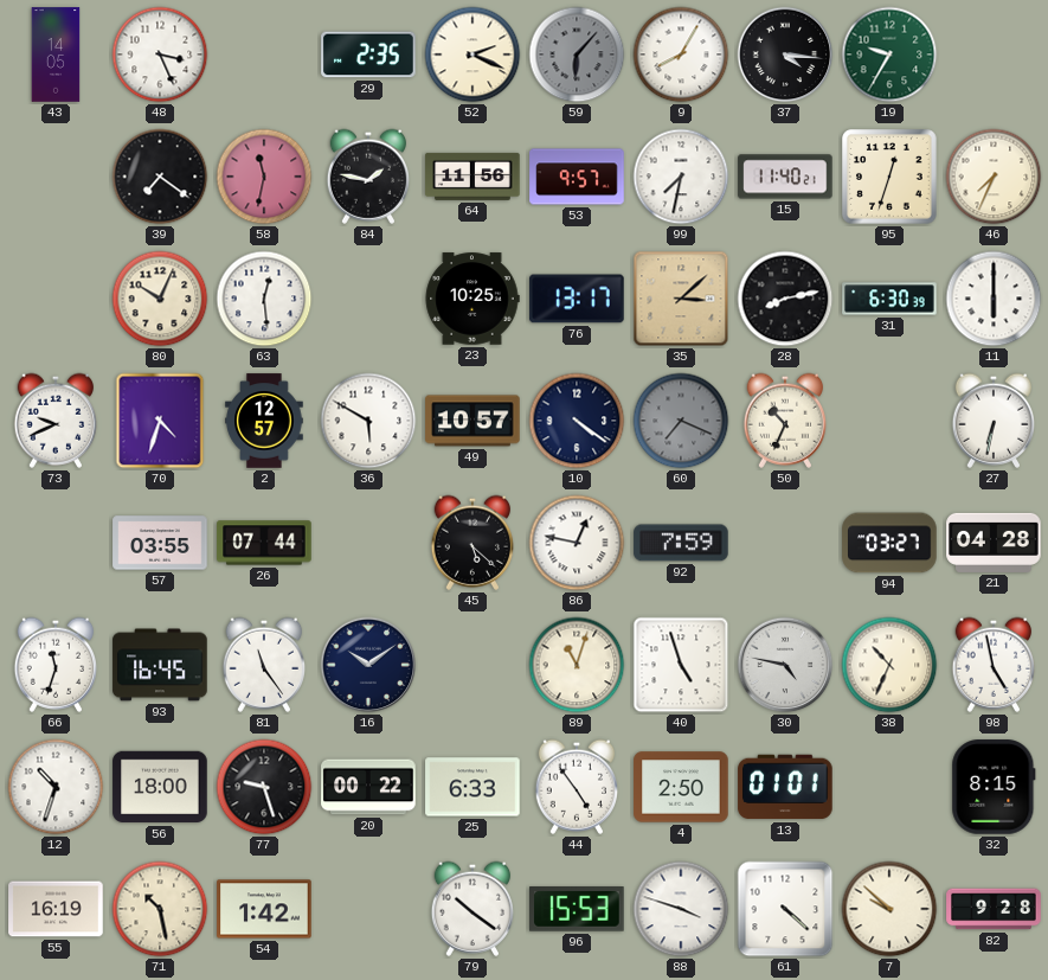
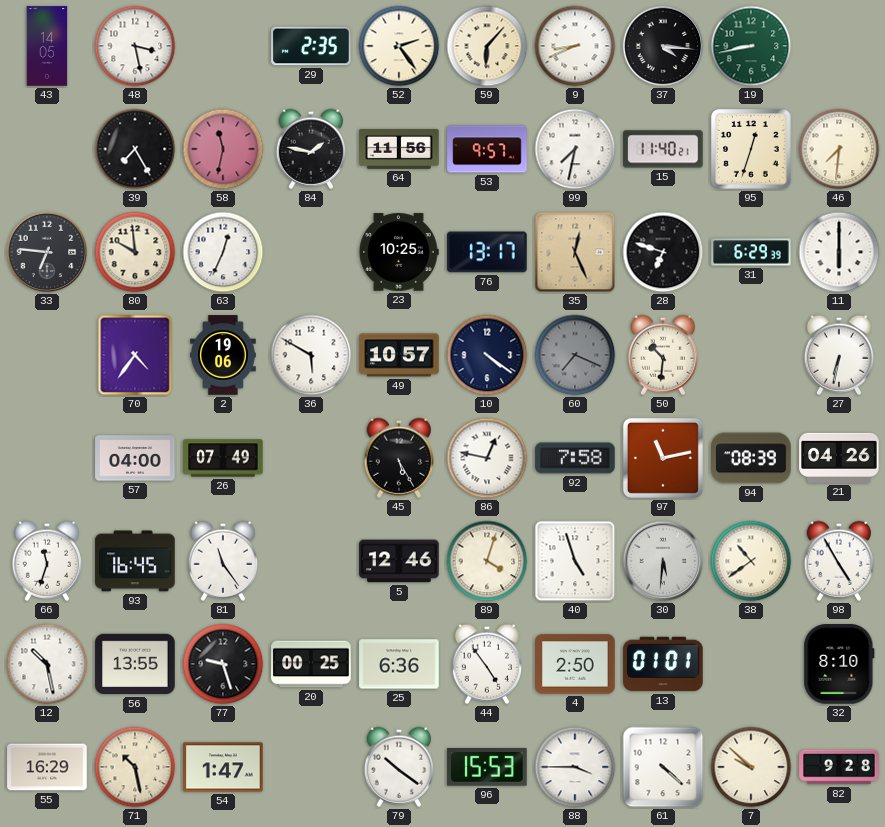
48: 3:26 -> 3:28
52: 2:19 -> 2:24
59 dial: grey -> cream
9: 8:05 -> 8:41
19: 9:35 -> 8:43
39: 7:21 -> 7:25
46: 7:34 -> 7:31
33: none -> 6:46
80: 10:04 -> 9:59
63: 12:29 -> 12:34
35: 3:08 -> 12:26
28: 8:13 -> 6:48
31: 6:30 -> 6:29
73: 9:41 -> none
70: 4:33 -> 4:36
2: 12:57 -> 19:06
50: 10:34 -> 10:31
57: 03:55 -> 04:00
26: 07:44 -> 07:49
45: 5:22 -> 5:25
92: 7:59 -> 7:58
97: none -> 11:13
94: 03:27 -> 08:39
21: 04:28 -> 04:26
16: 10:09 -> none
5: none -> 12:46
89: 11:03 -> 4:03
30: 4:47 -> 5:31
38: 10:34 -> 10:39
98: 4:58 -> 4:55
12: 10:33 -> 10:28
56: 18:00 -> 13:55
20: 00:22 -> 00:25
25: 6:33 -> 6:36
32: 8:15 -> 8:10
55: 16:19 -> 16:29
54: 1:42 -> 1:47
88: 3:48 -> 3:45
